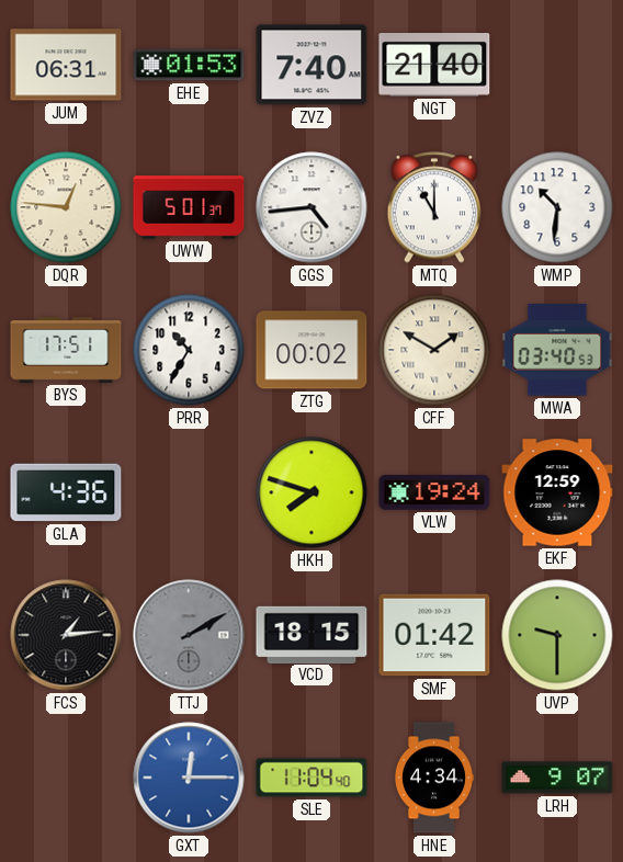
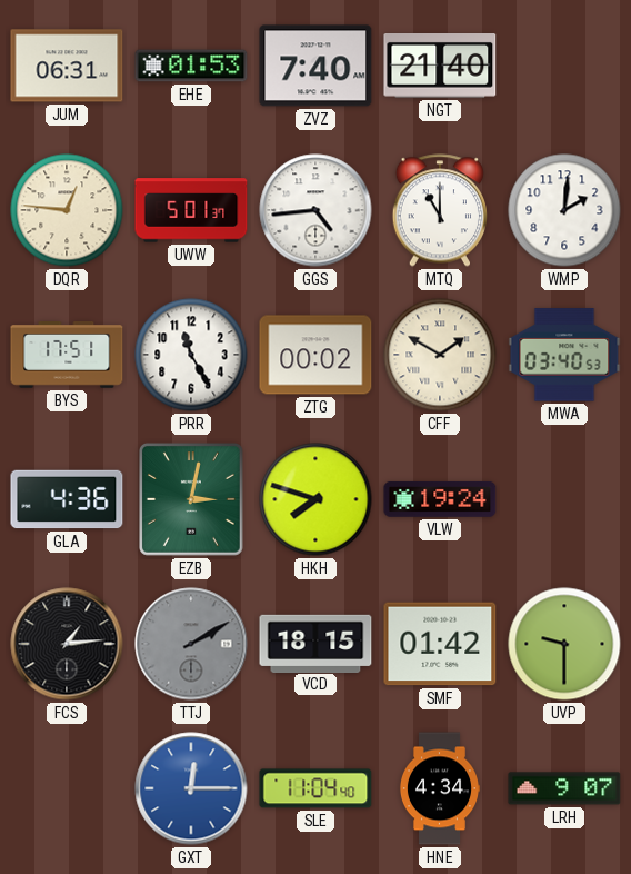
WMP: 10:31 -> 2:01
PRR: 10:35 -> 11:25
EZB: none -> 3:02
EKF: 12:59 -> none
